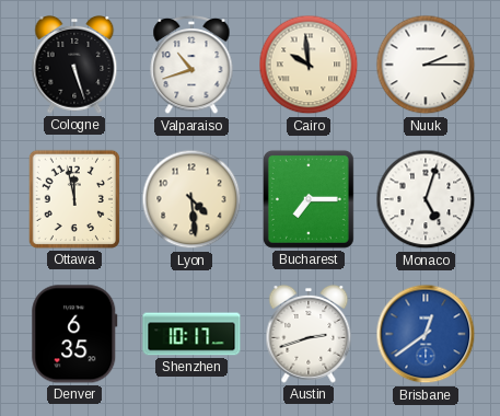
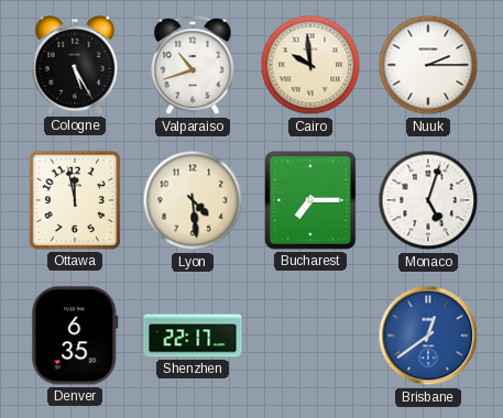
Cologne: 5:27 -> 5:25
Shenzhen: 10:17 -> 22:17
Austin: 2:42 -> none
